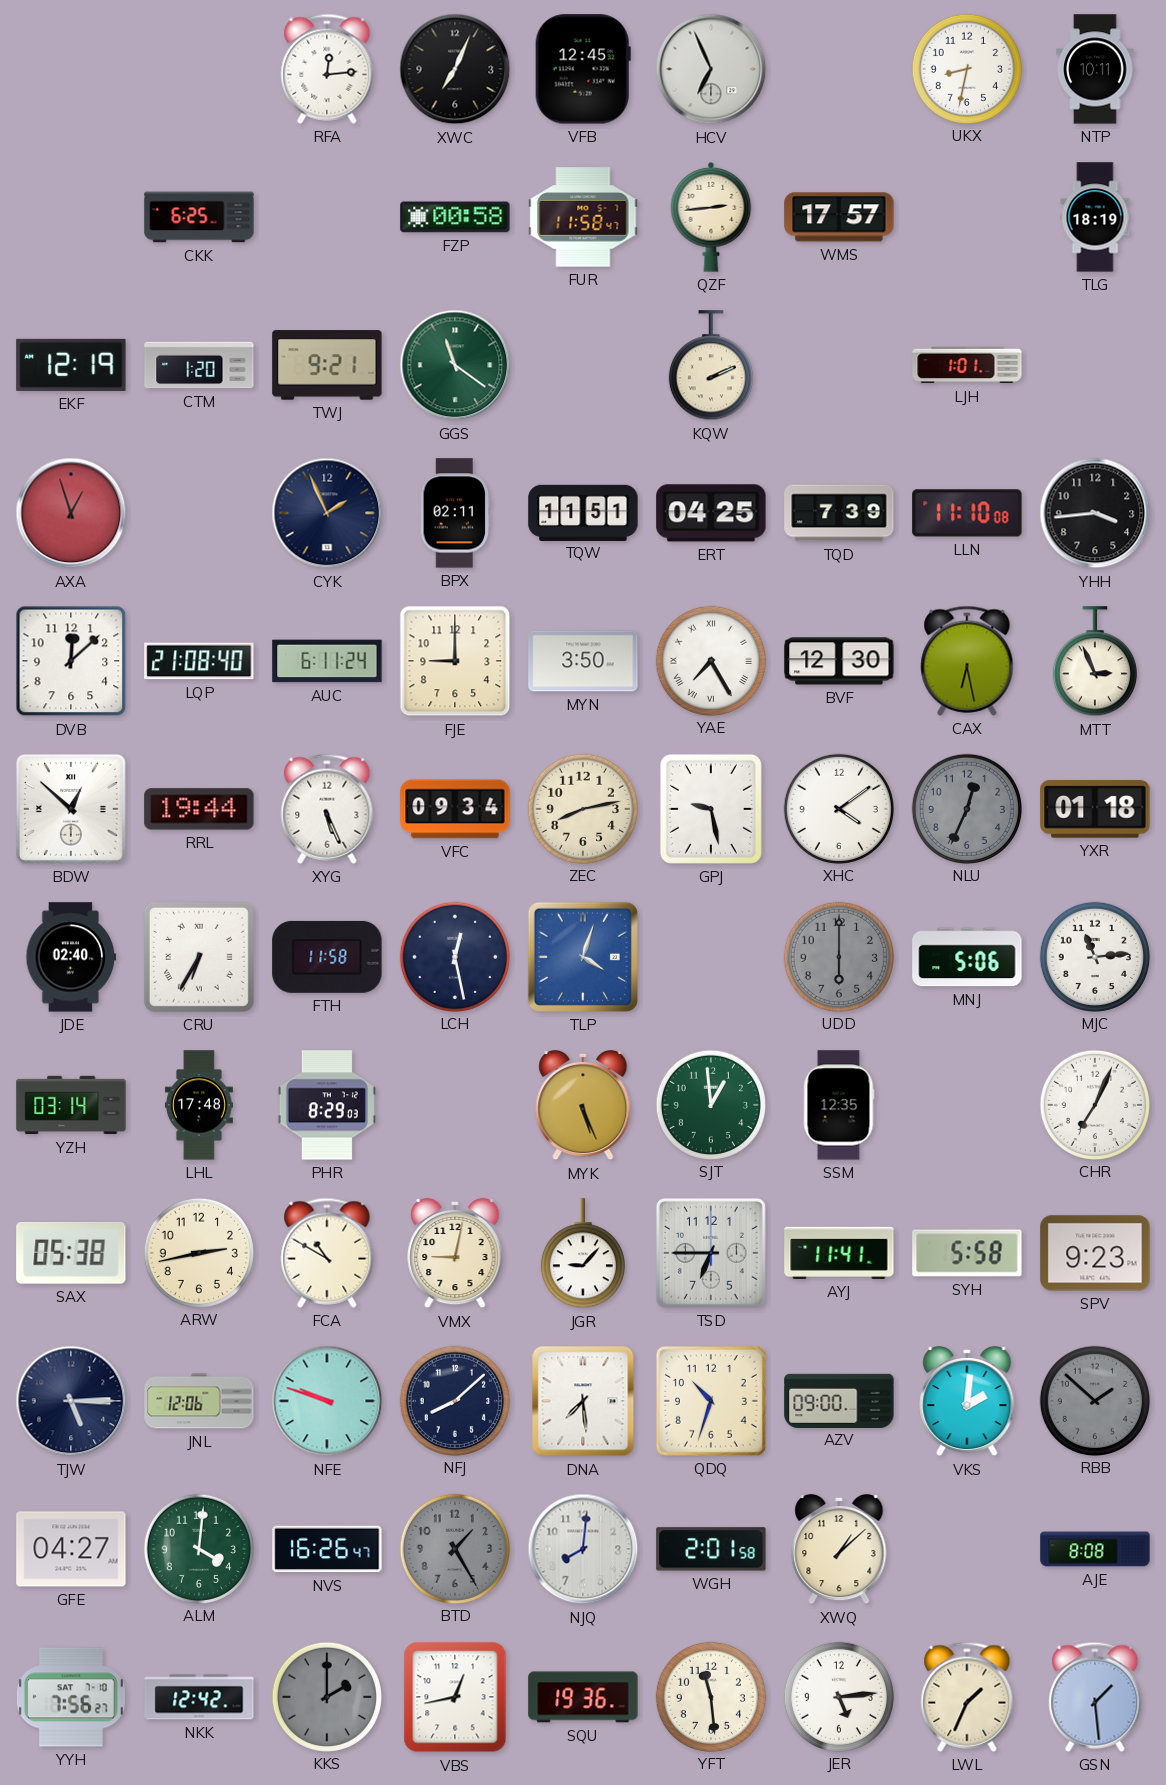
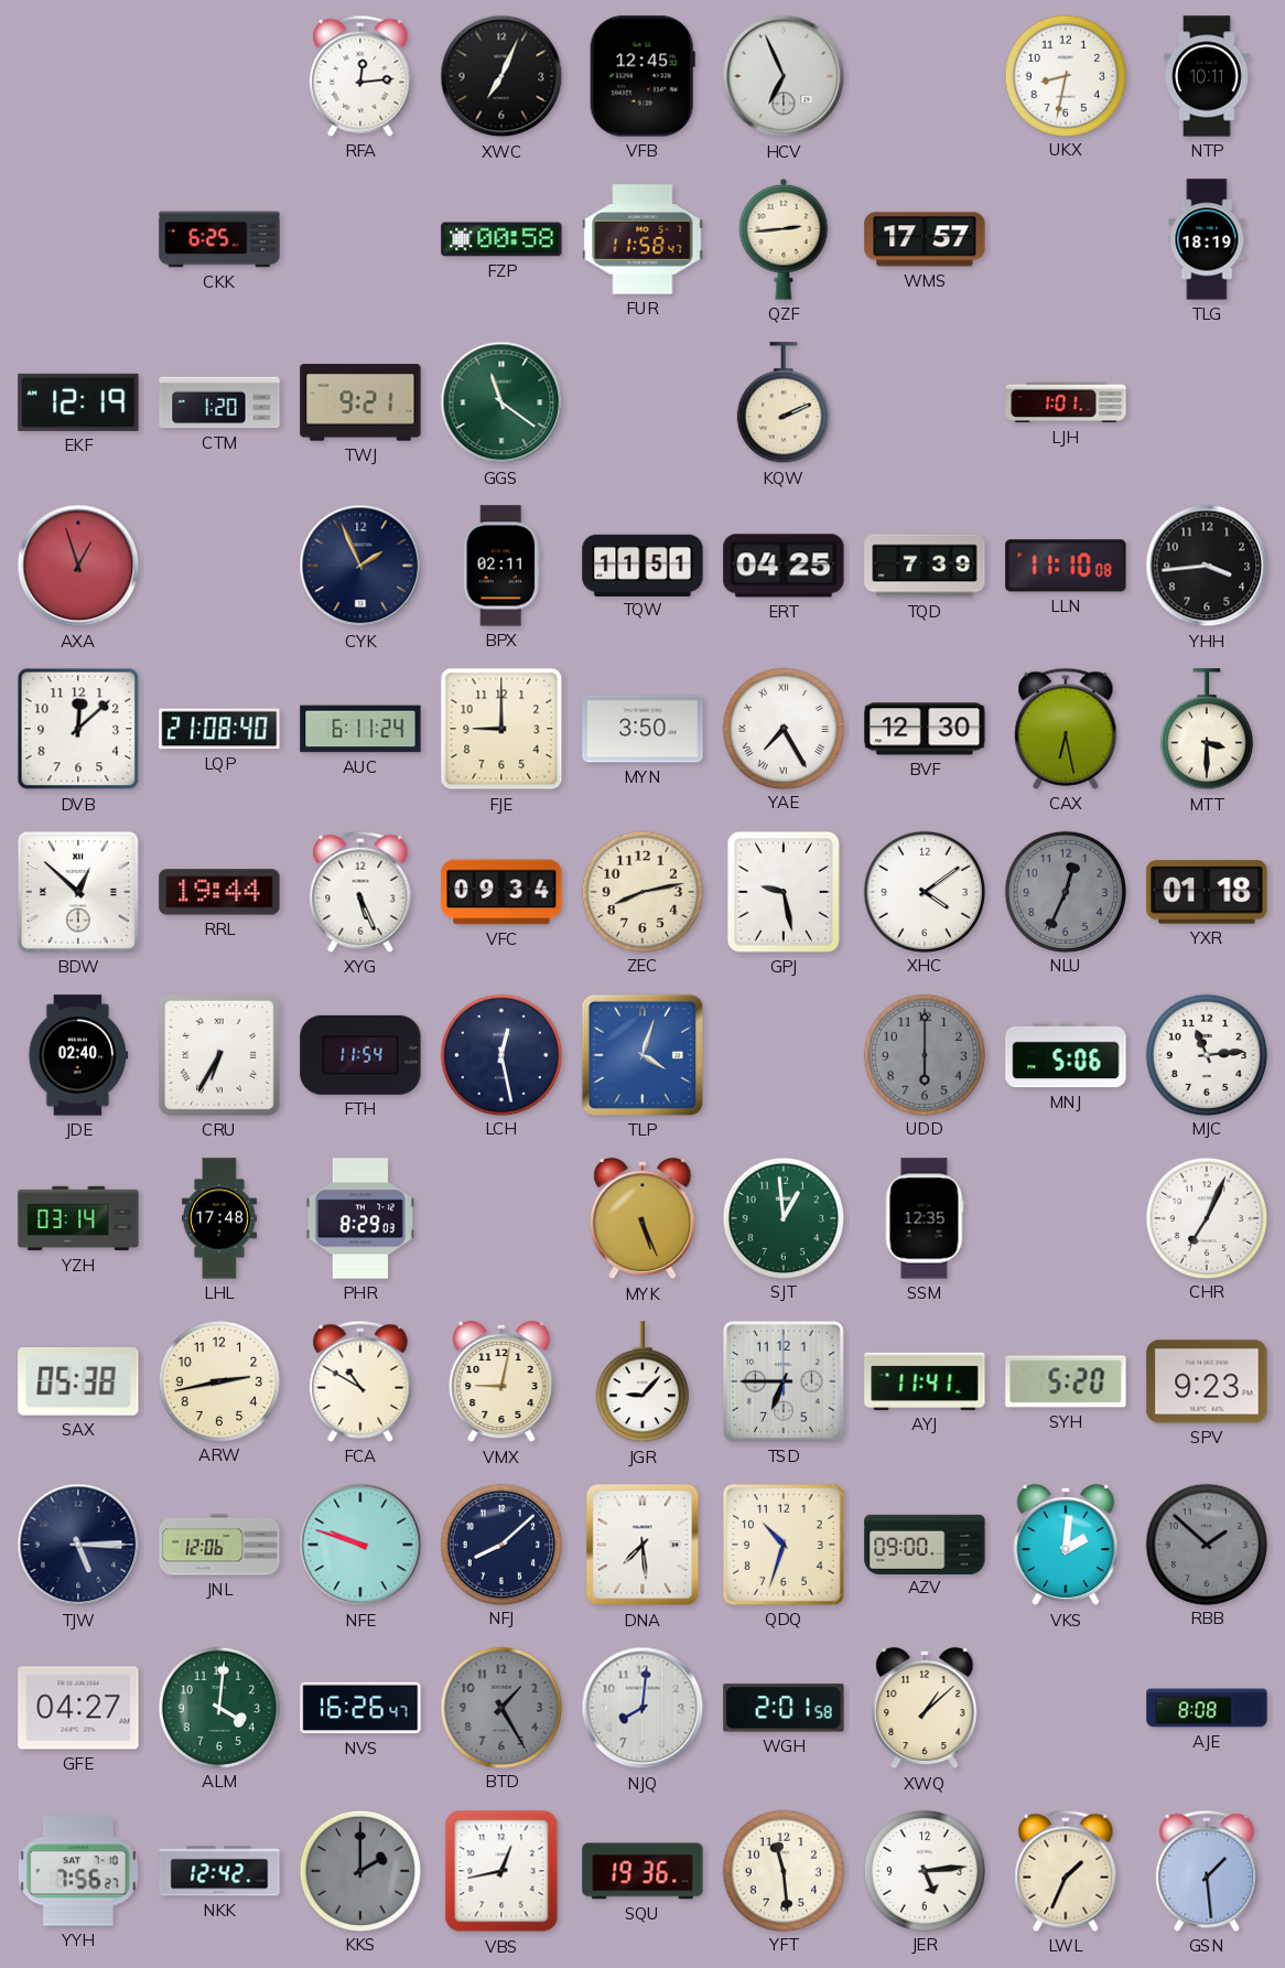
MTT: 2:56 -> 3:30
FTH: 11:58 -> 11:54
SYH: 5:58 -> 5:20
